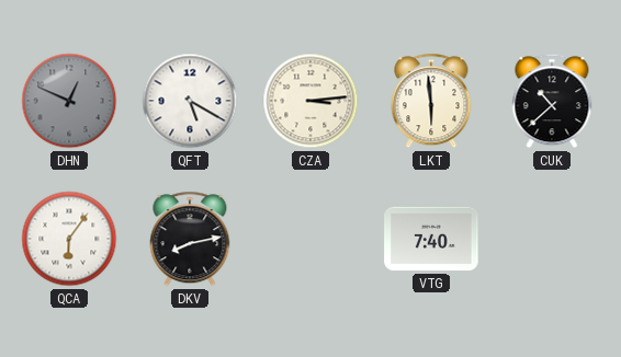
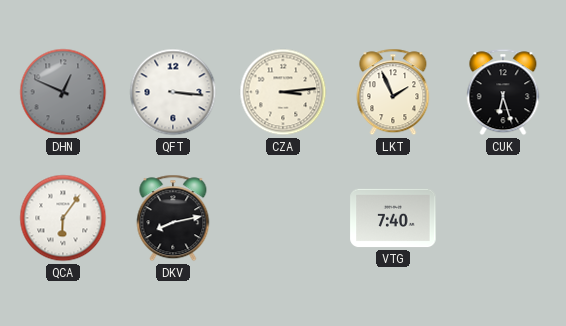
QFT: 5:20 -> 3:16
LKT: 5:59 -> 1:56
CUK: 10:38 -> 6:27
